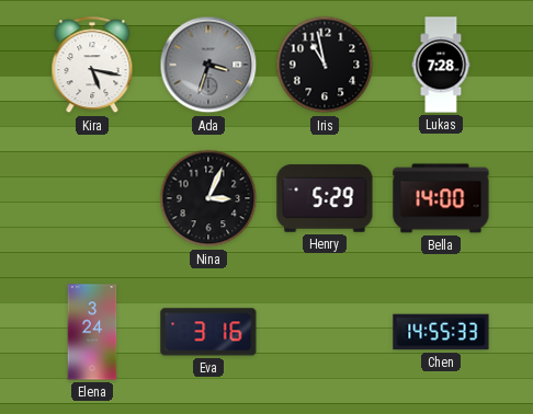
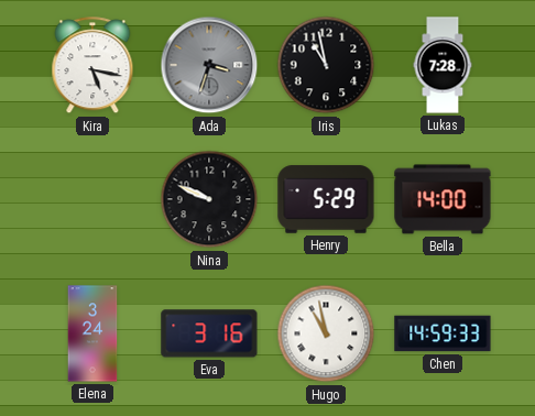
Nina: 3:04 -> 9:49
Hugo: none -> 10:58
Chen: 14:55 -> 14:59
